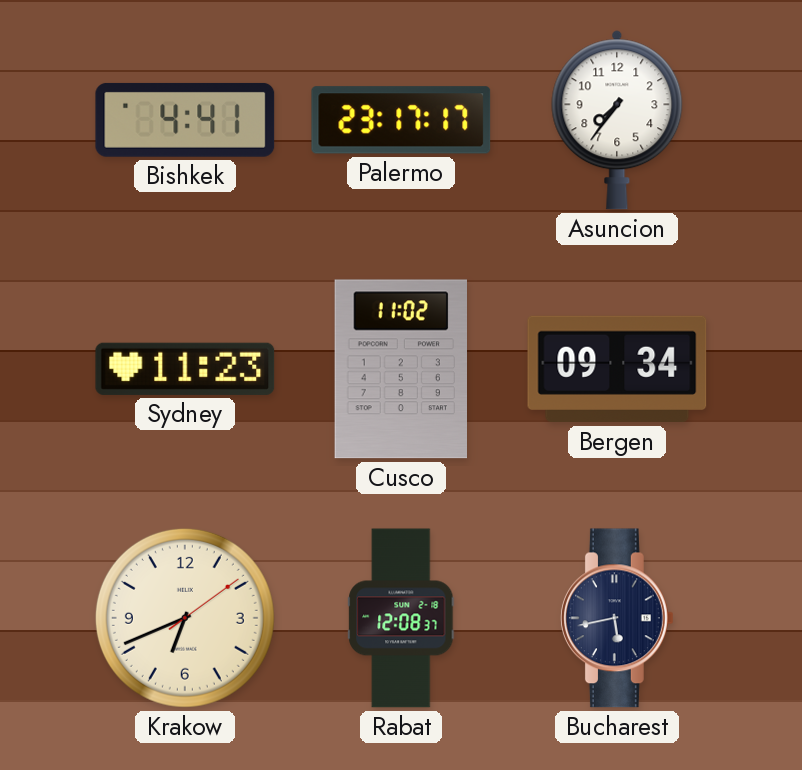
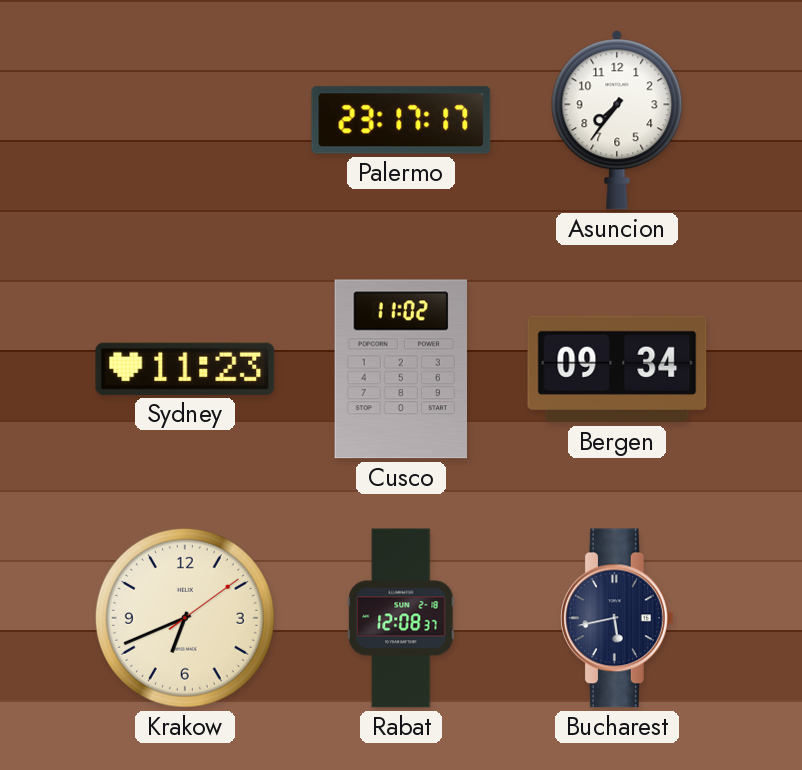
Bishkek: 4:41 -> none
